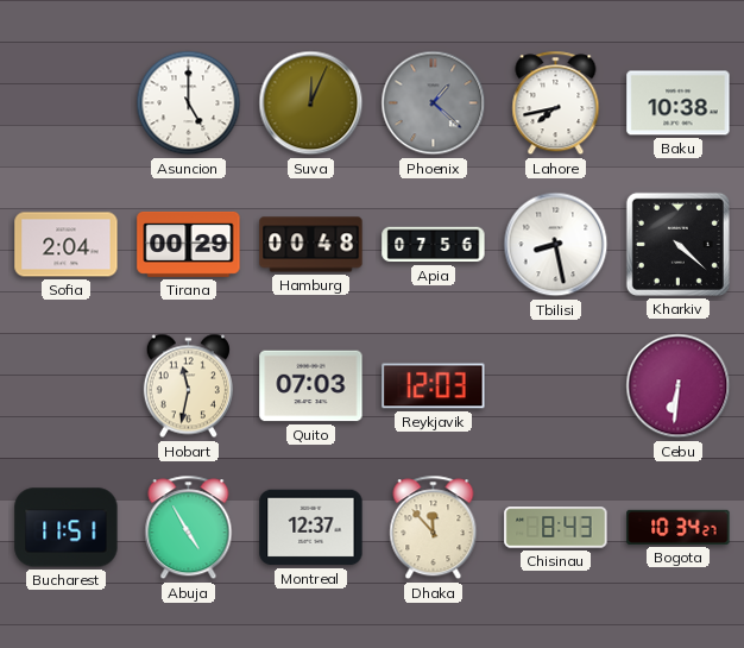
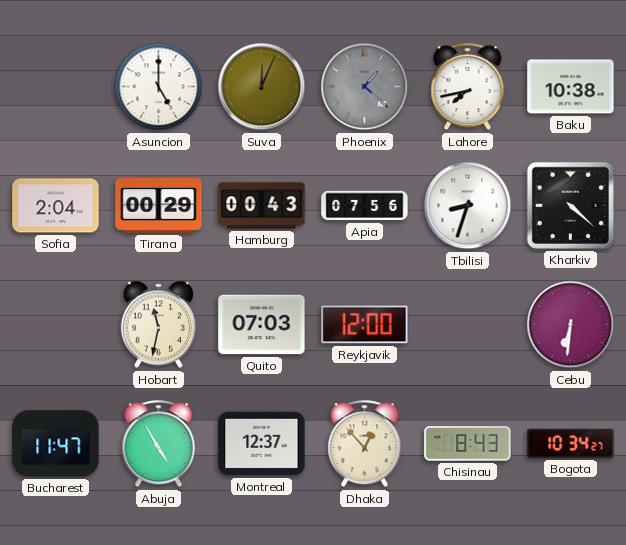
Hamburg: 00:48 -> 00:43
Tbilisi: 8:28 -> 8:33
Reykjavik: 12:03 -> 12:00
Bucharest: 11:51 -> 11:47
Dhaka: 11:53 -> 12:53
